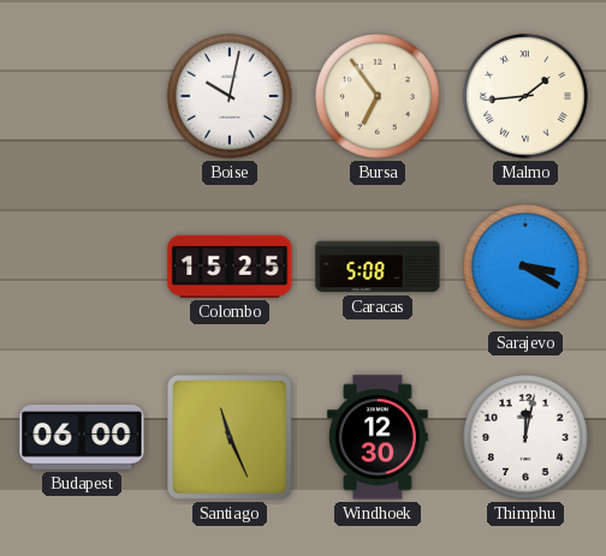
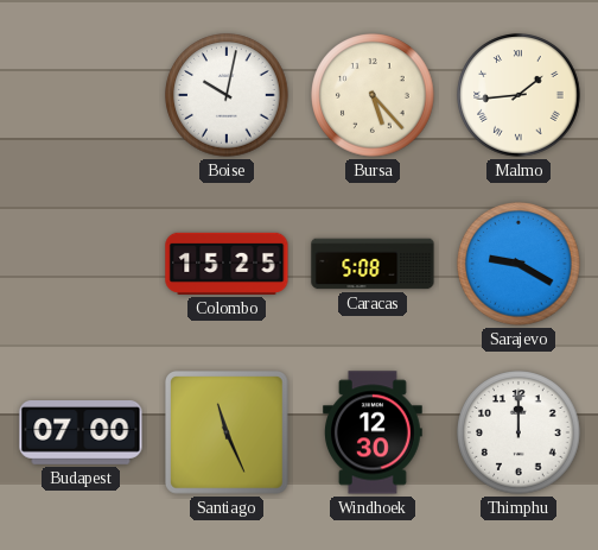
Bursa: 6:54 -> 5:23
Sarajevo: 3:20 -> 9:20
Budapest: 06:00 -> 07:00
Thimphu: 12:02 -> 12:00
